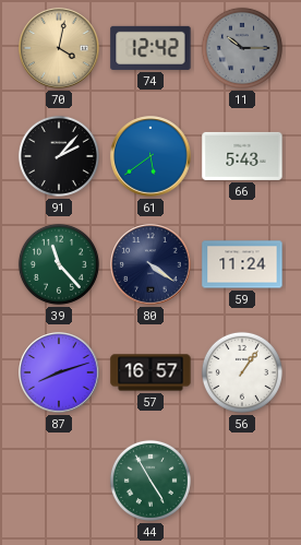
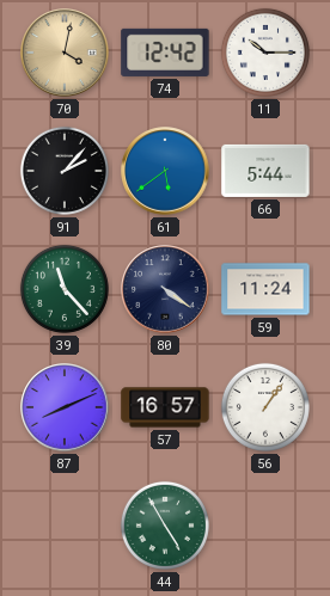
11 dial: grey -> white
66: 5:43 -> 5:44
87: 8:12 -> 8:11
